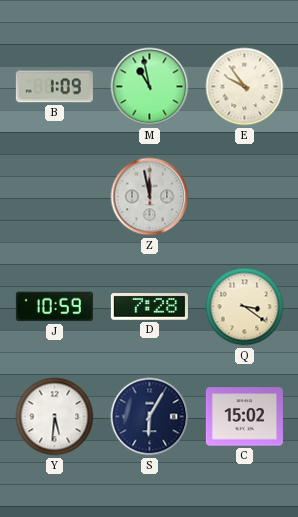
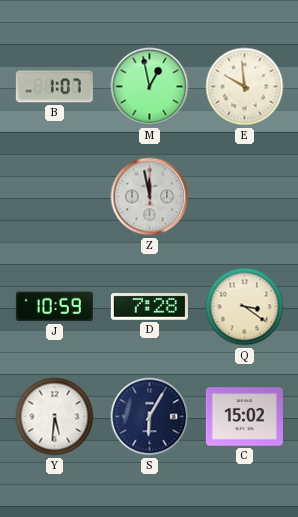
B: 1:09 -> 1:07
M: 10:58 -> 12:58
E: 9:54 -> 9:59
